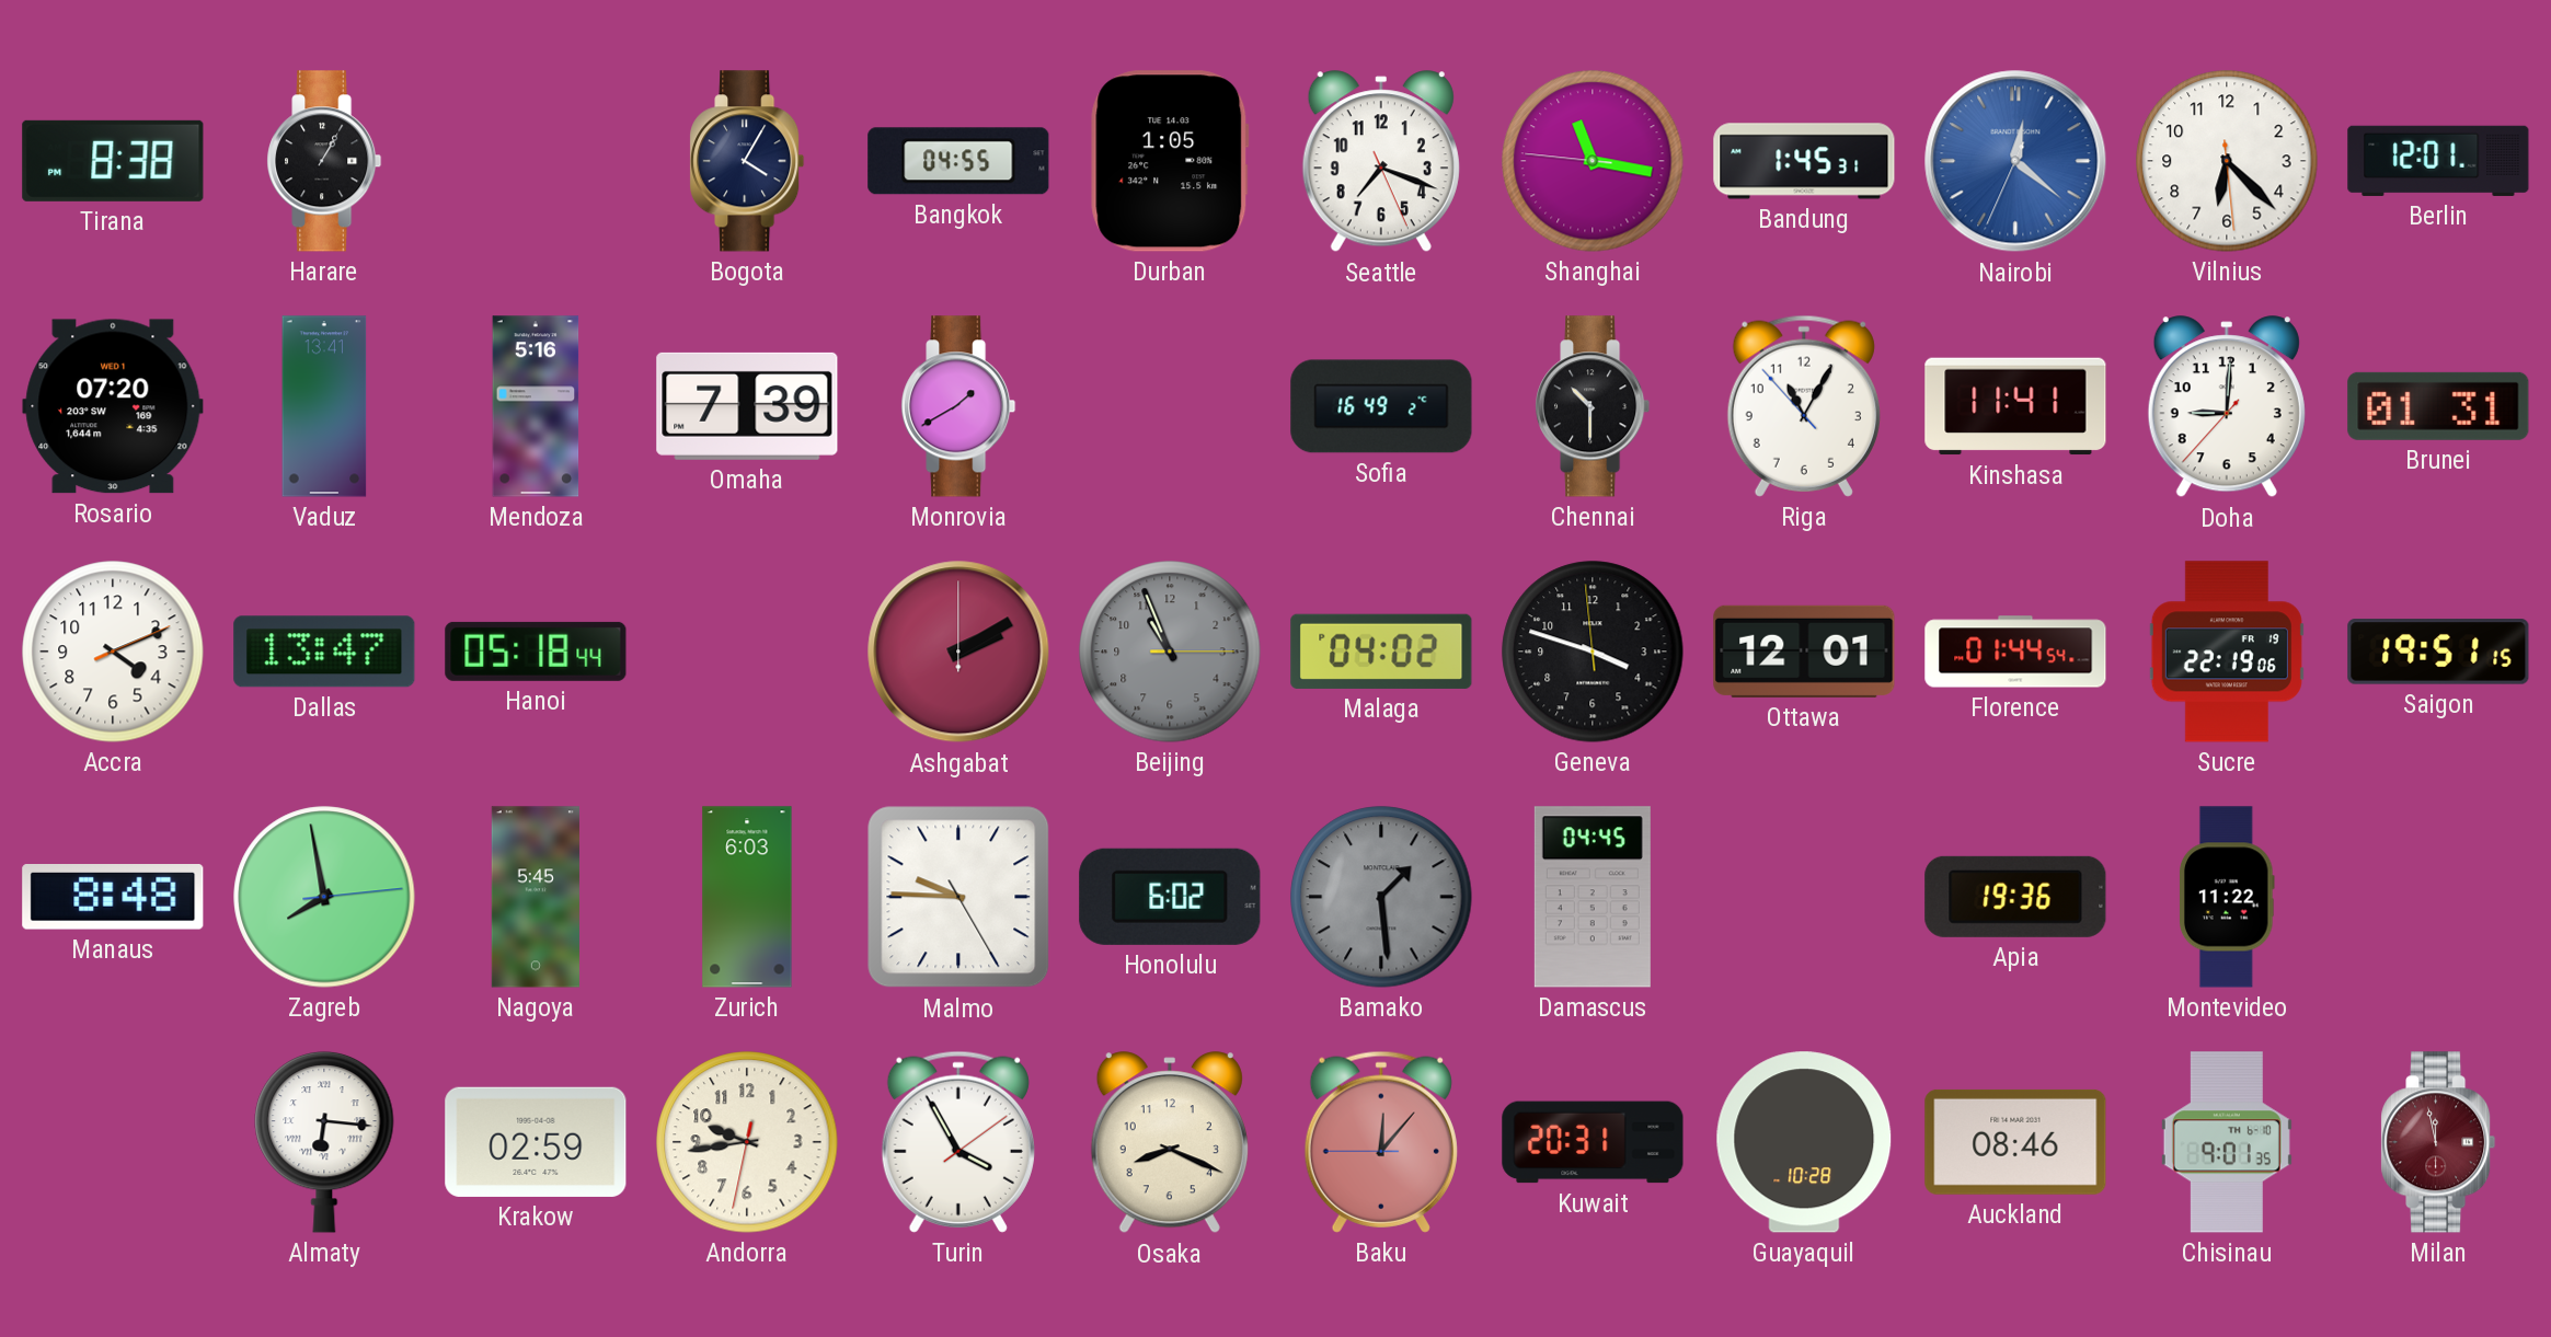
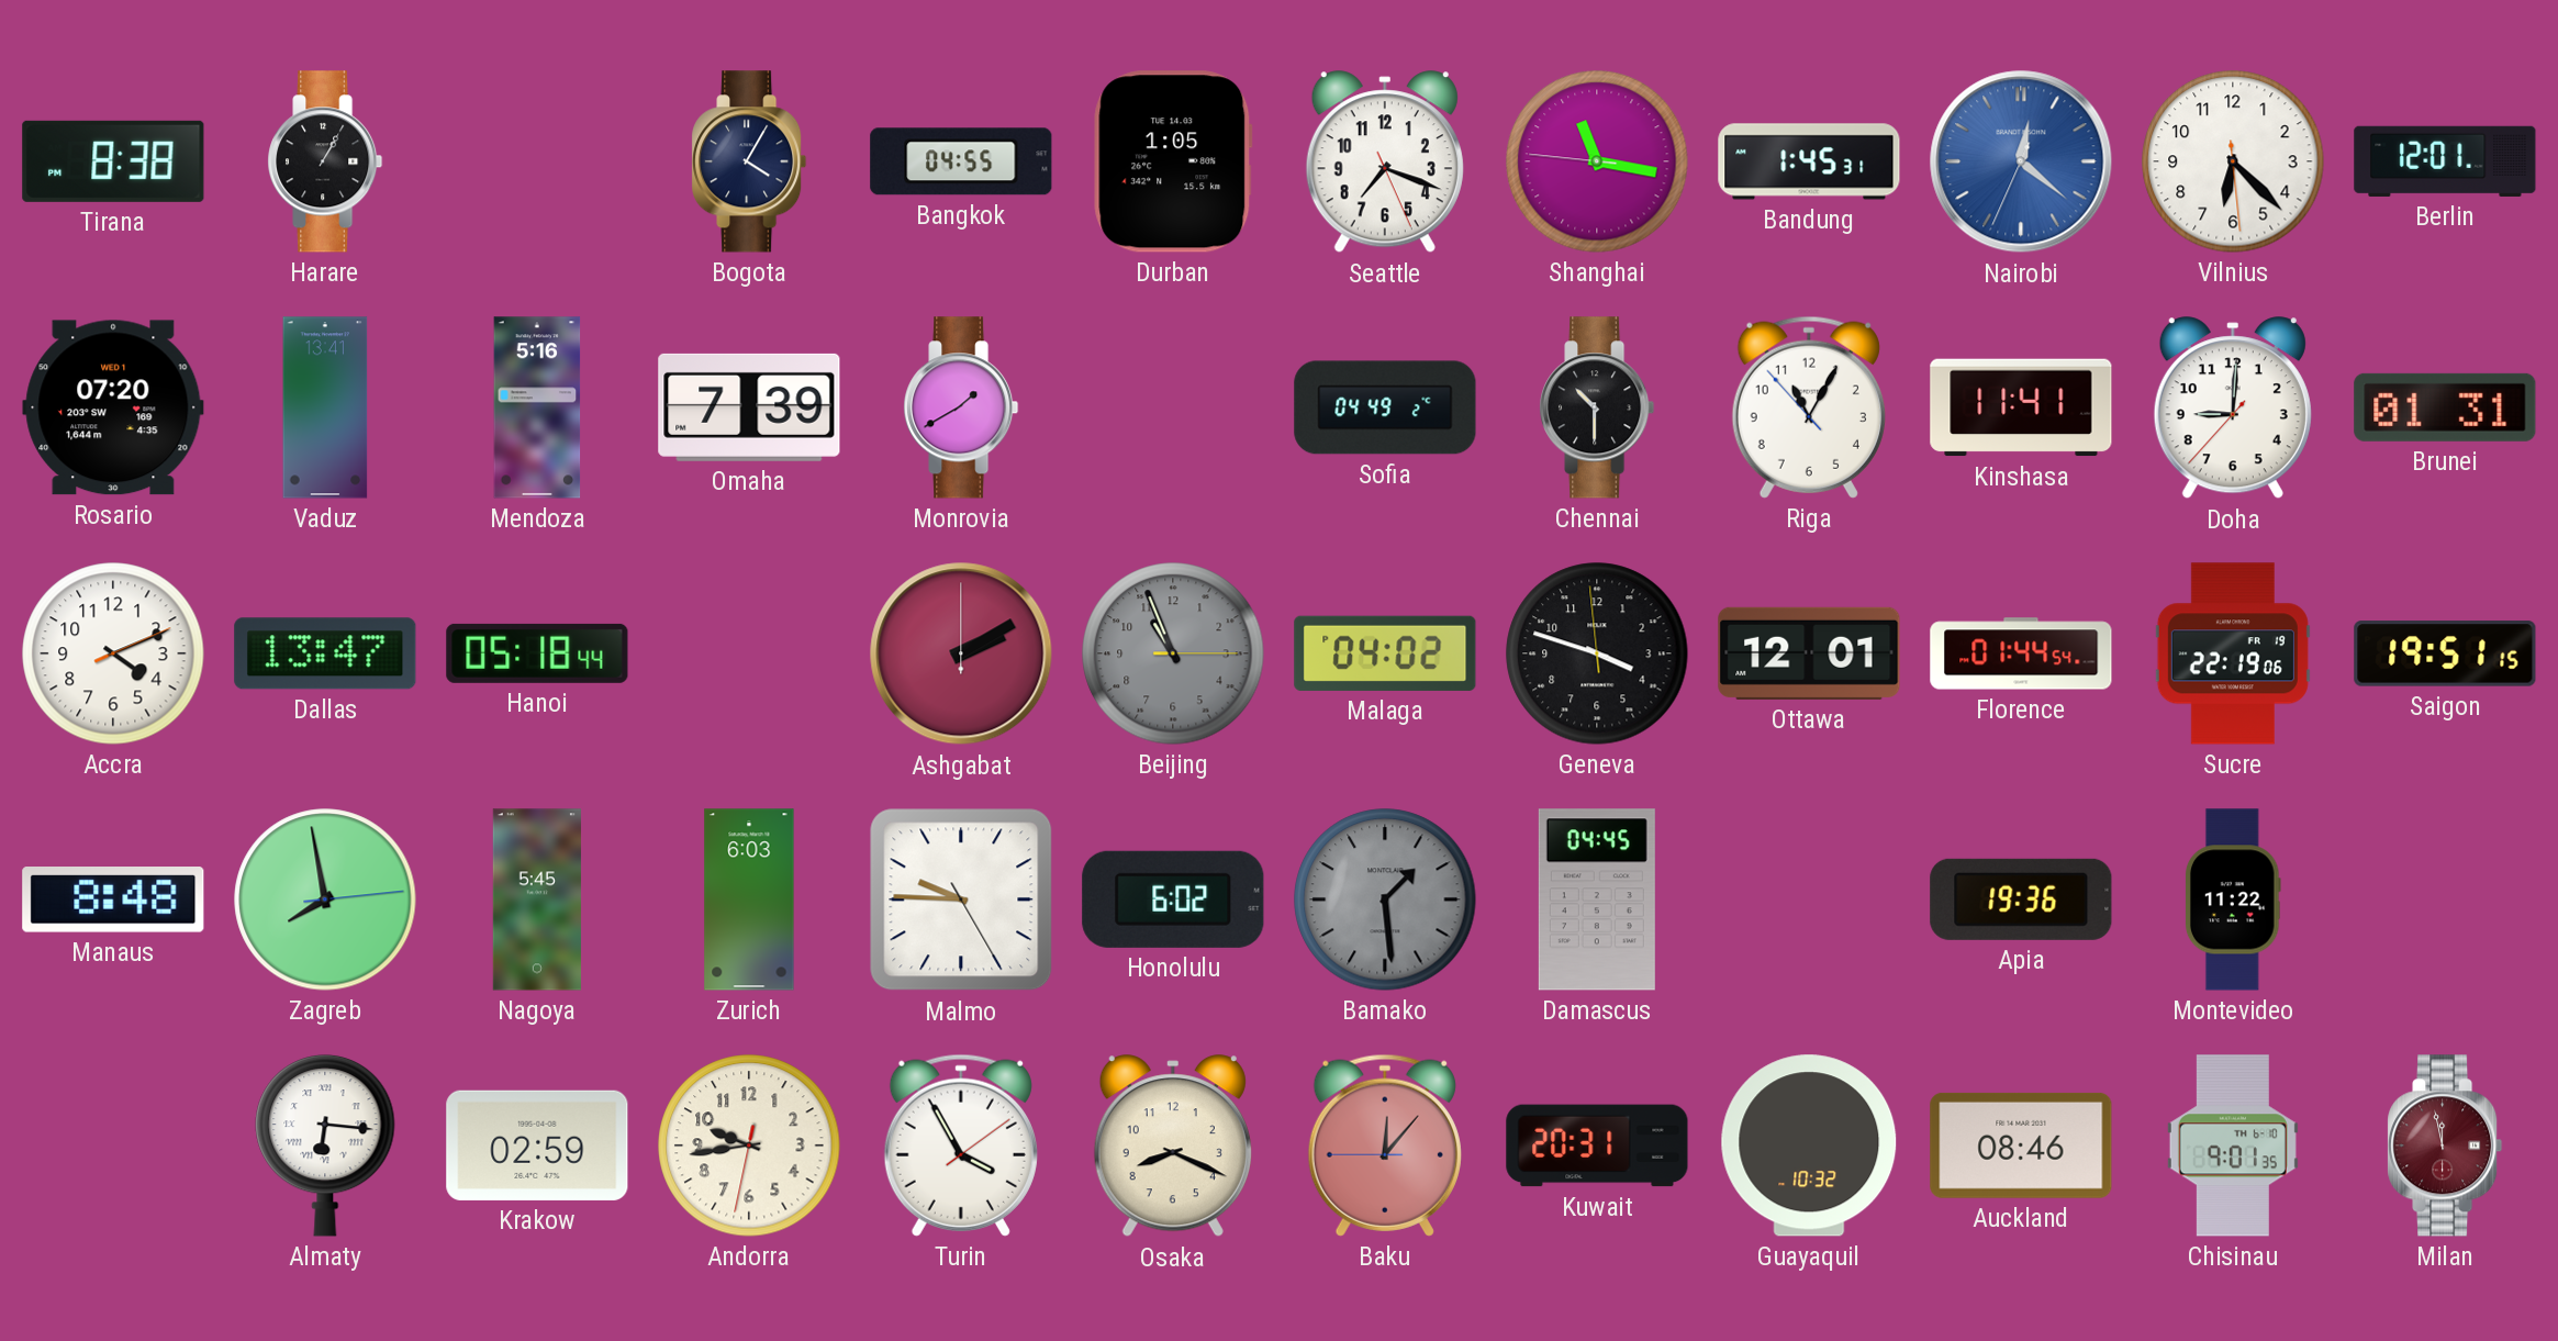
Sofia: 16:49 -> 04:49
Guayaquil: 10:28 -> 10:32
